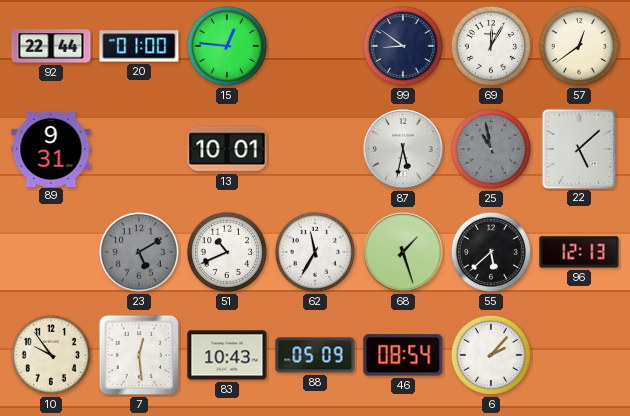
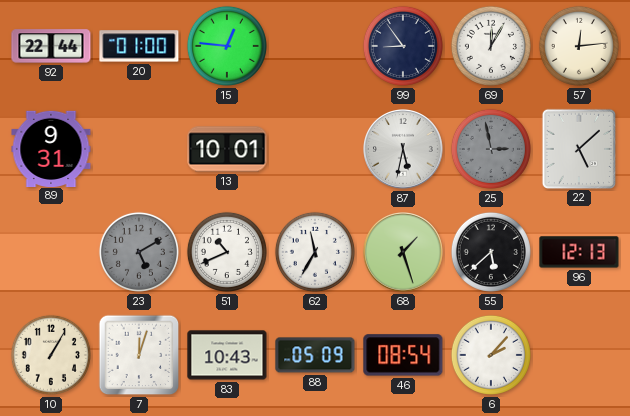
99: 8:51 -> 8:54
57: 12:39 -> 12:14
25: 10:58 -> 2:58
10: 9:54 -> 1:05
7: 12:29 -> 12:03
